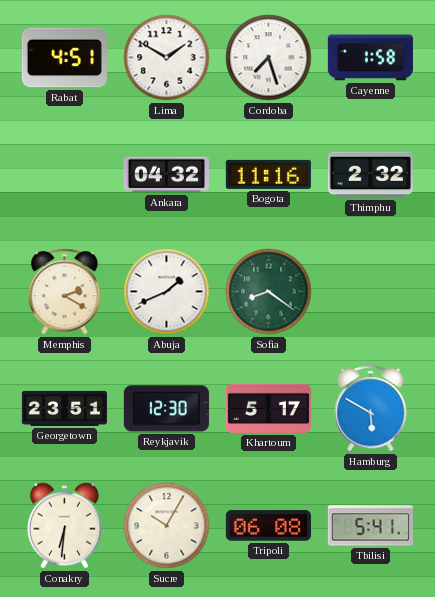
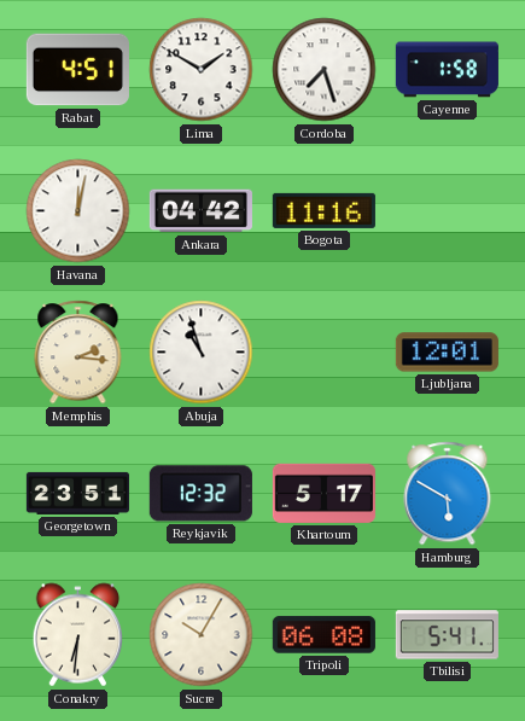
Havana: none -> 12:02
Ankara: 04:32 -> 04:42
Thimphu: 2:32 -> none
Memphis: 2:20 -> 2:16
Abuja: 1:41 -> 10:57
Sofia: 8:21 -> none
Ljubljana: none -> 12:01
Reykjavik: 12:30 -> 12:32
